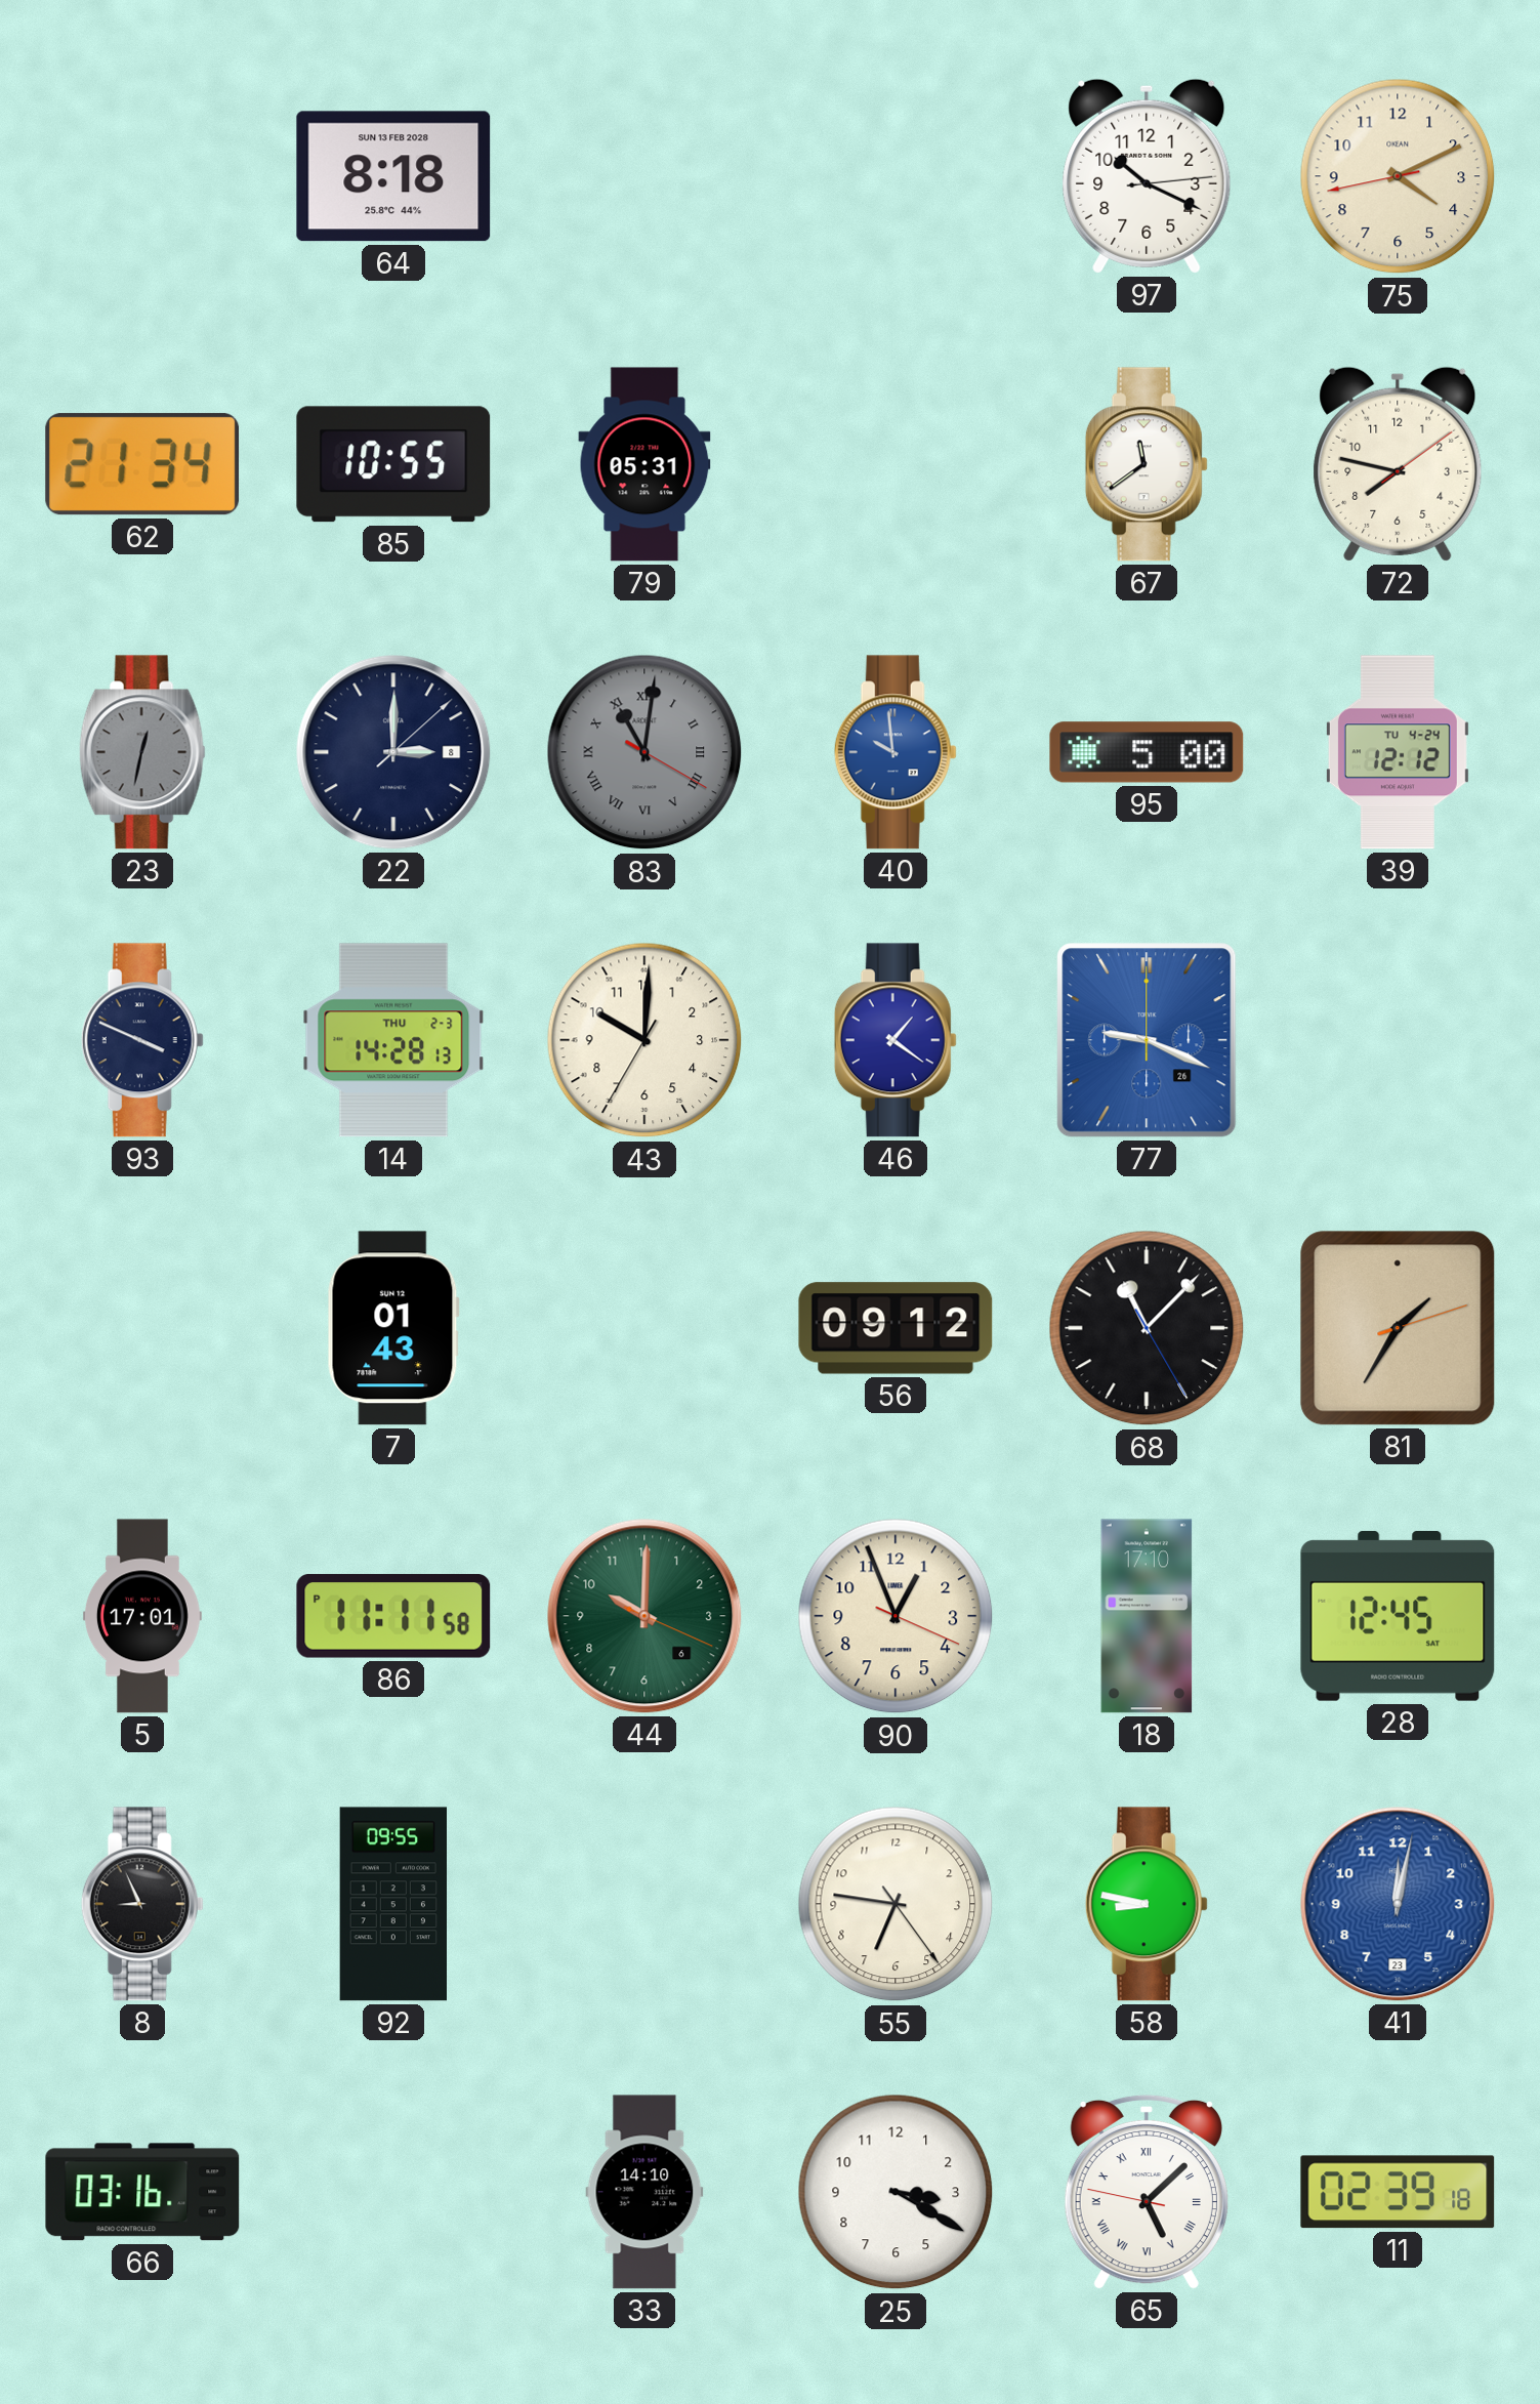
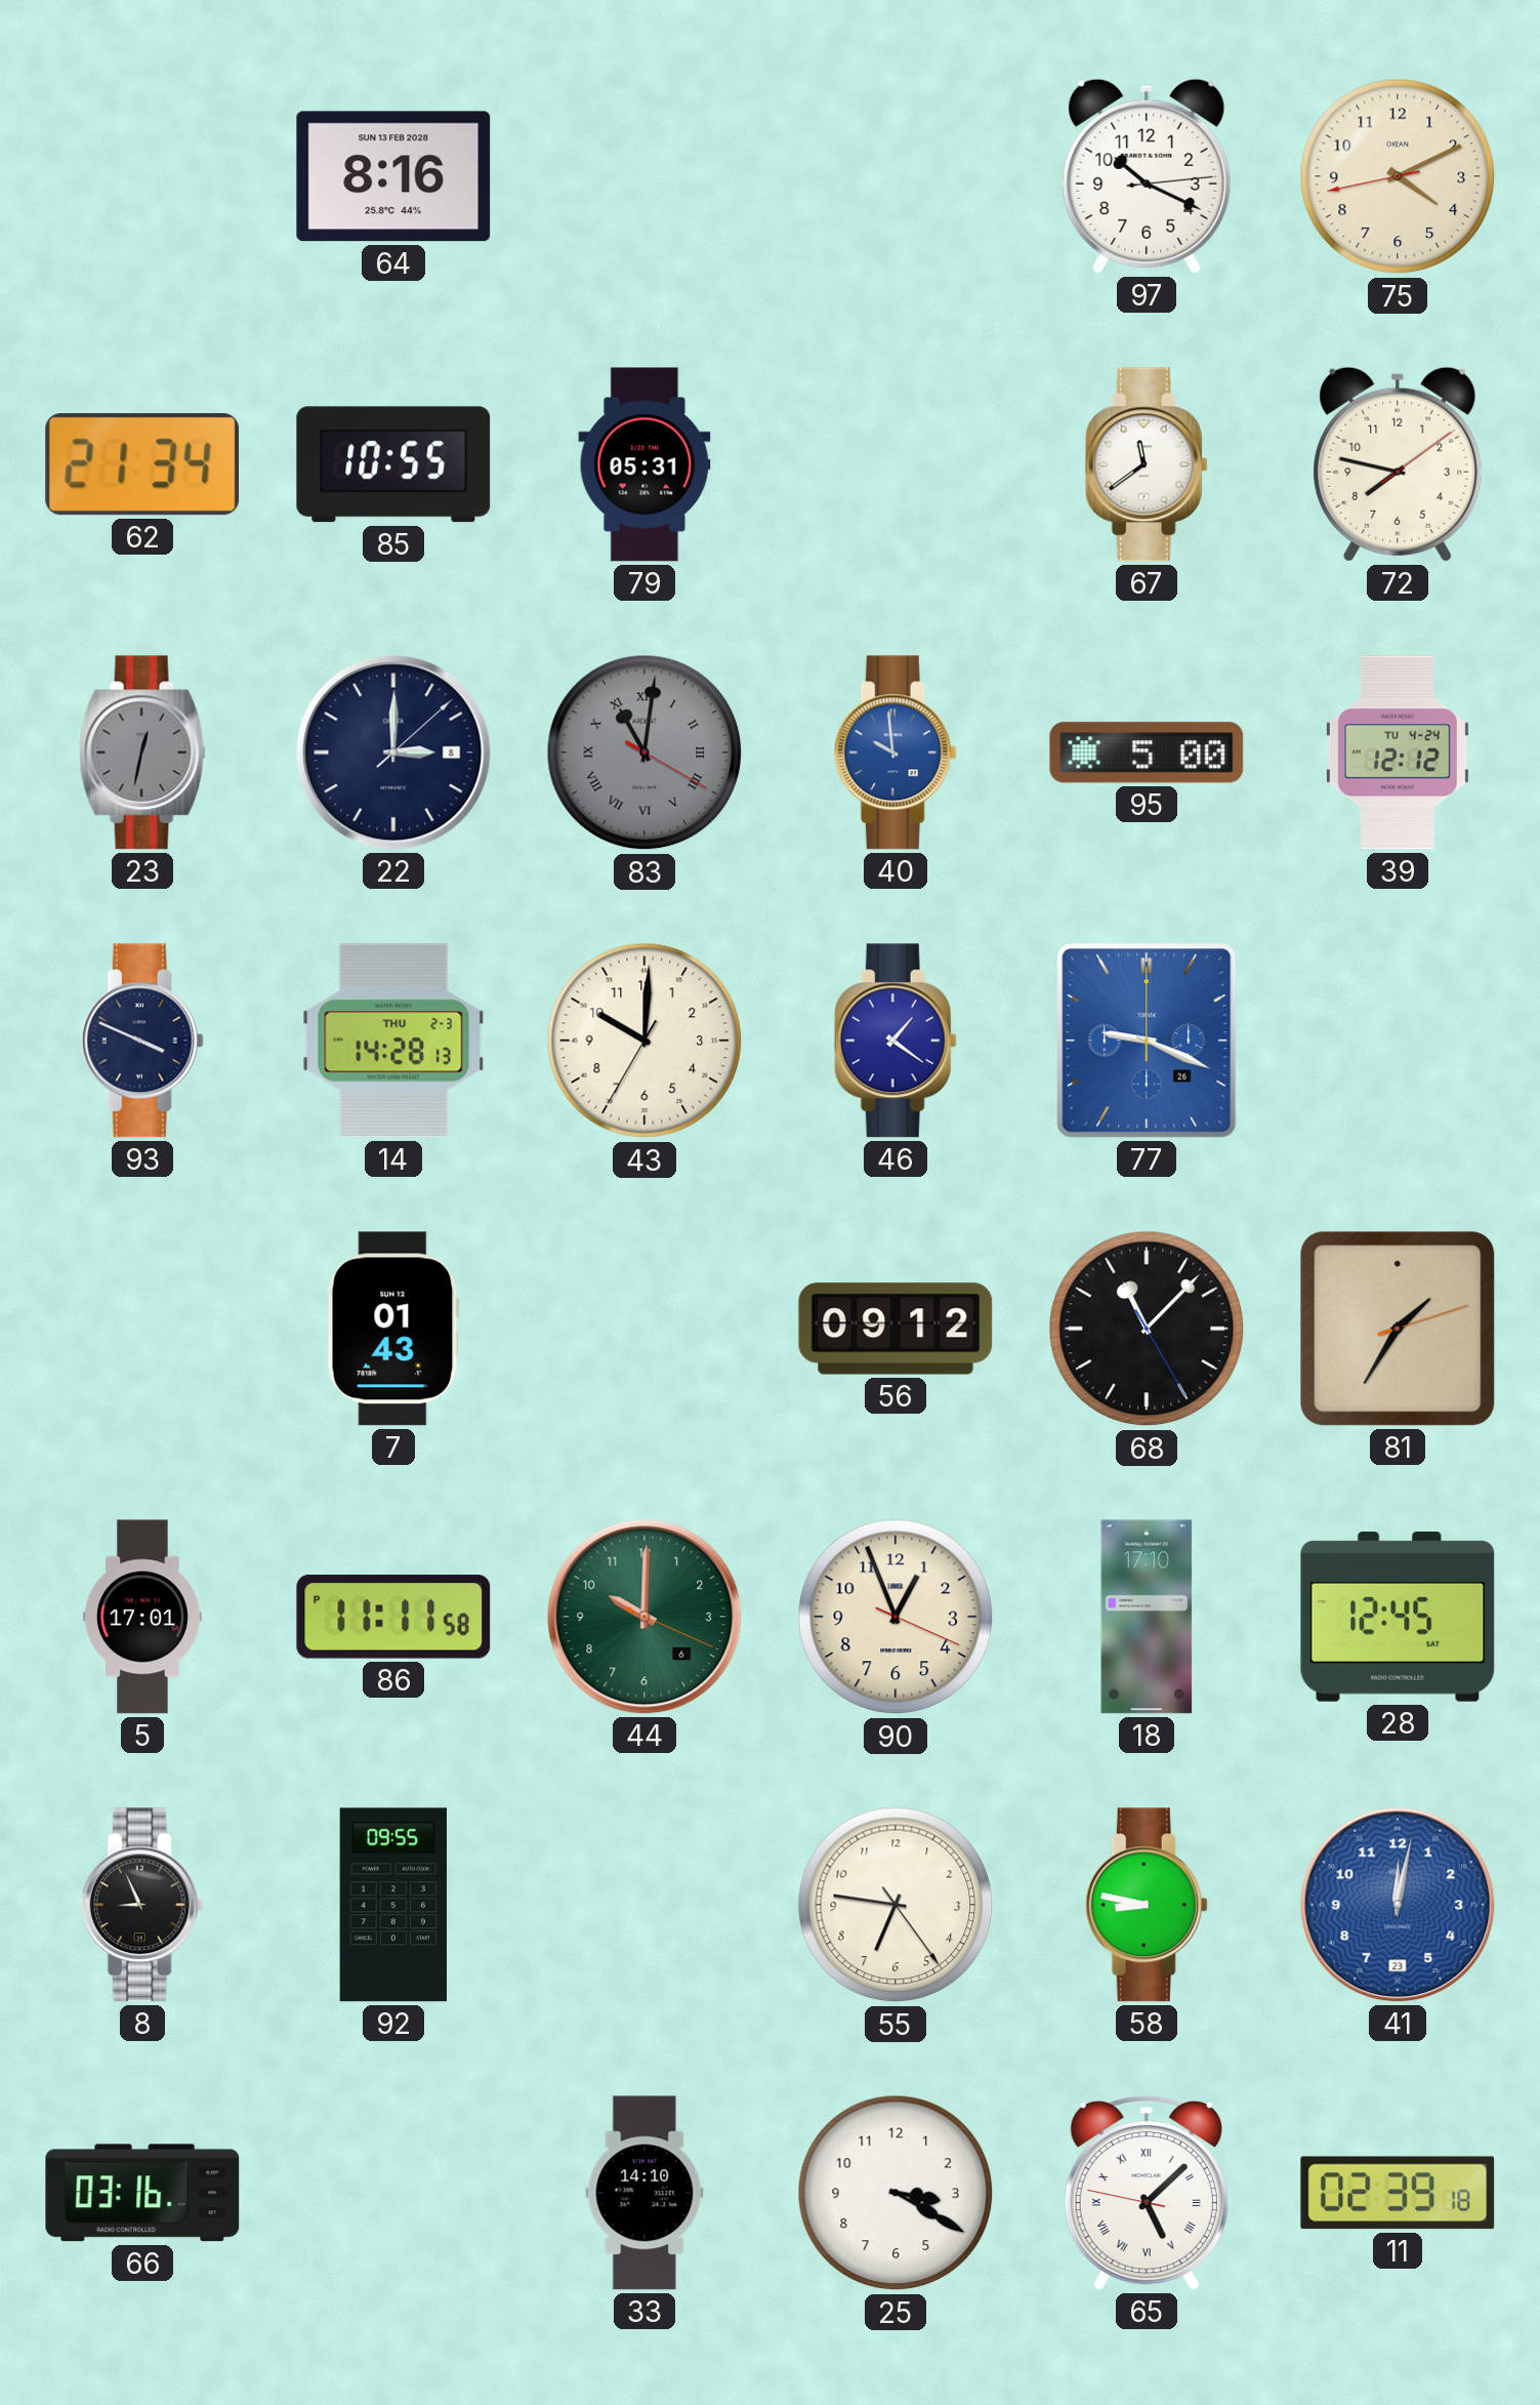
64: 8:18 -> 8:16
